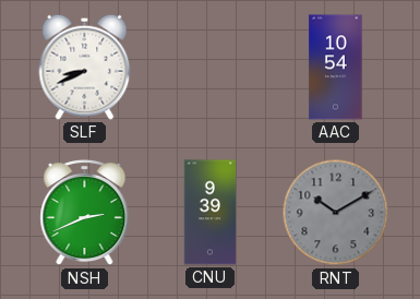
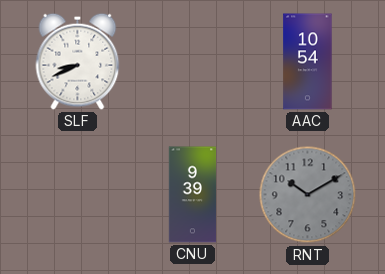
NSH: 2:41 -> none
